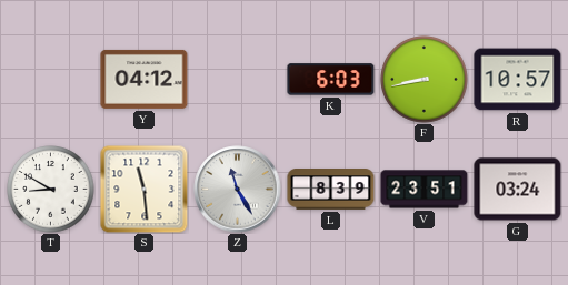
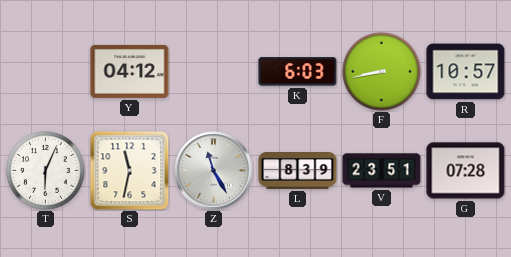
T: 8:50 -> 6:04
S: 11:29 -> 11:32
G: 03:24 -> 07:28
